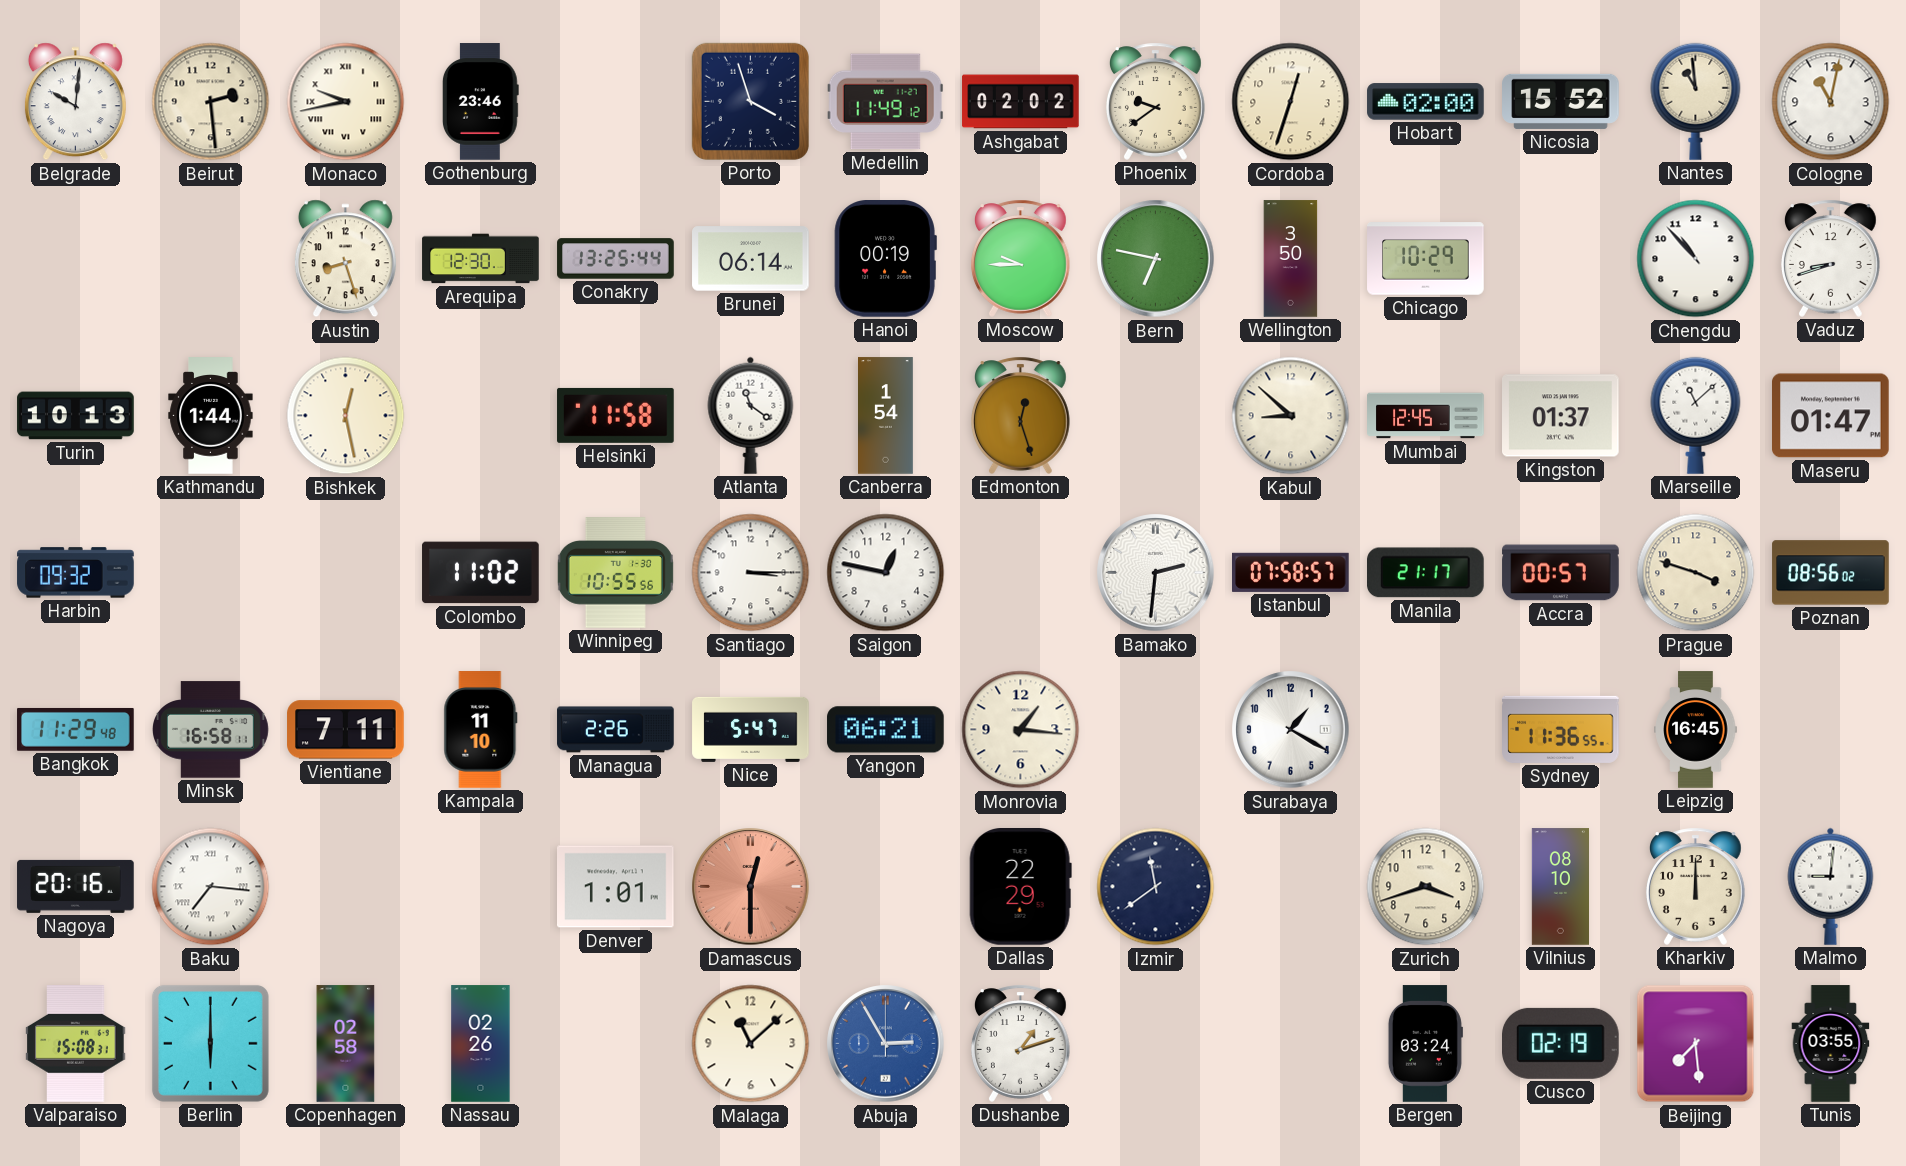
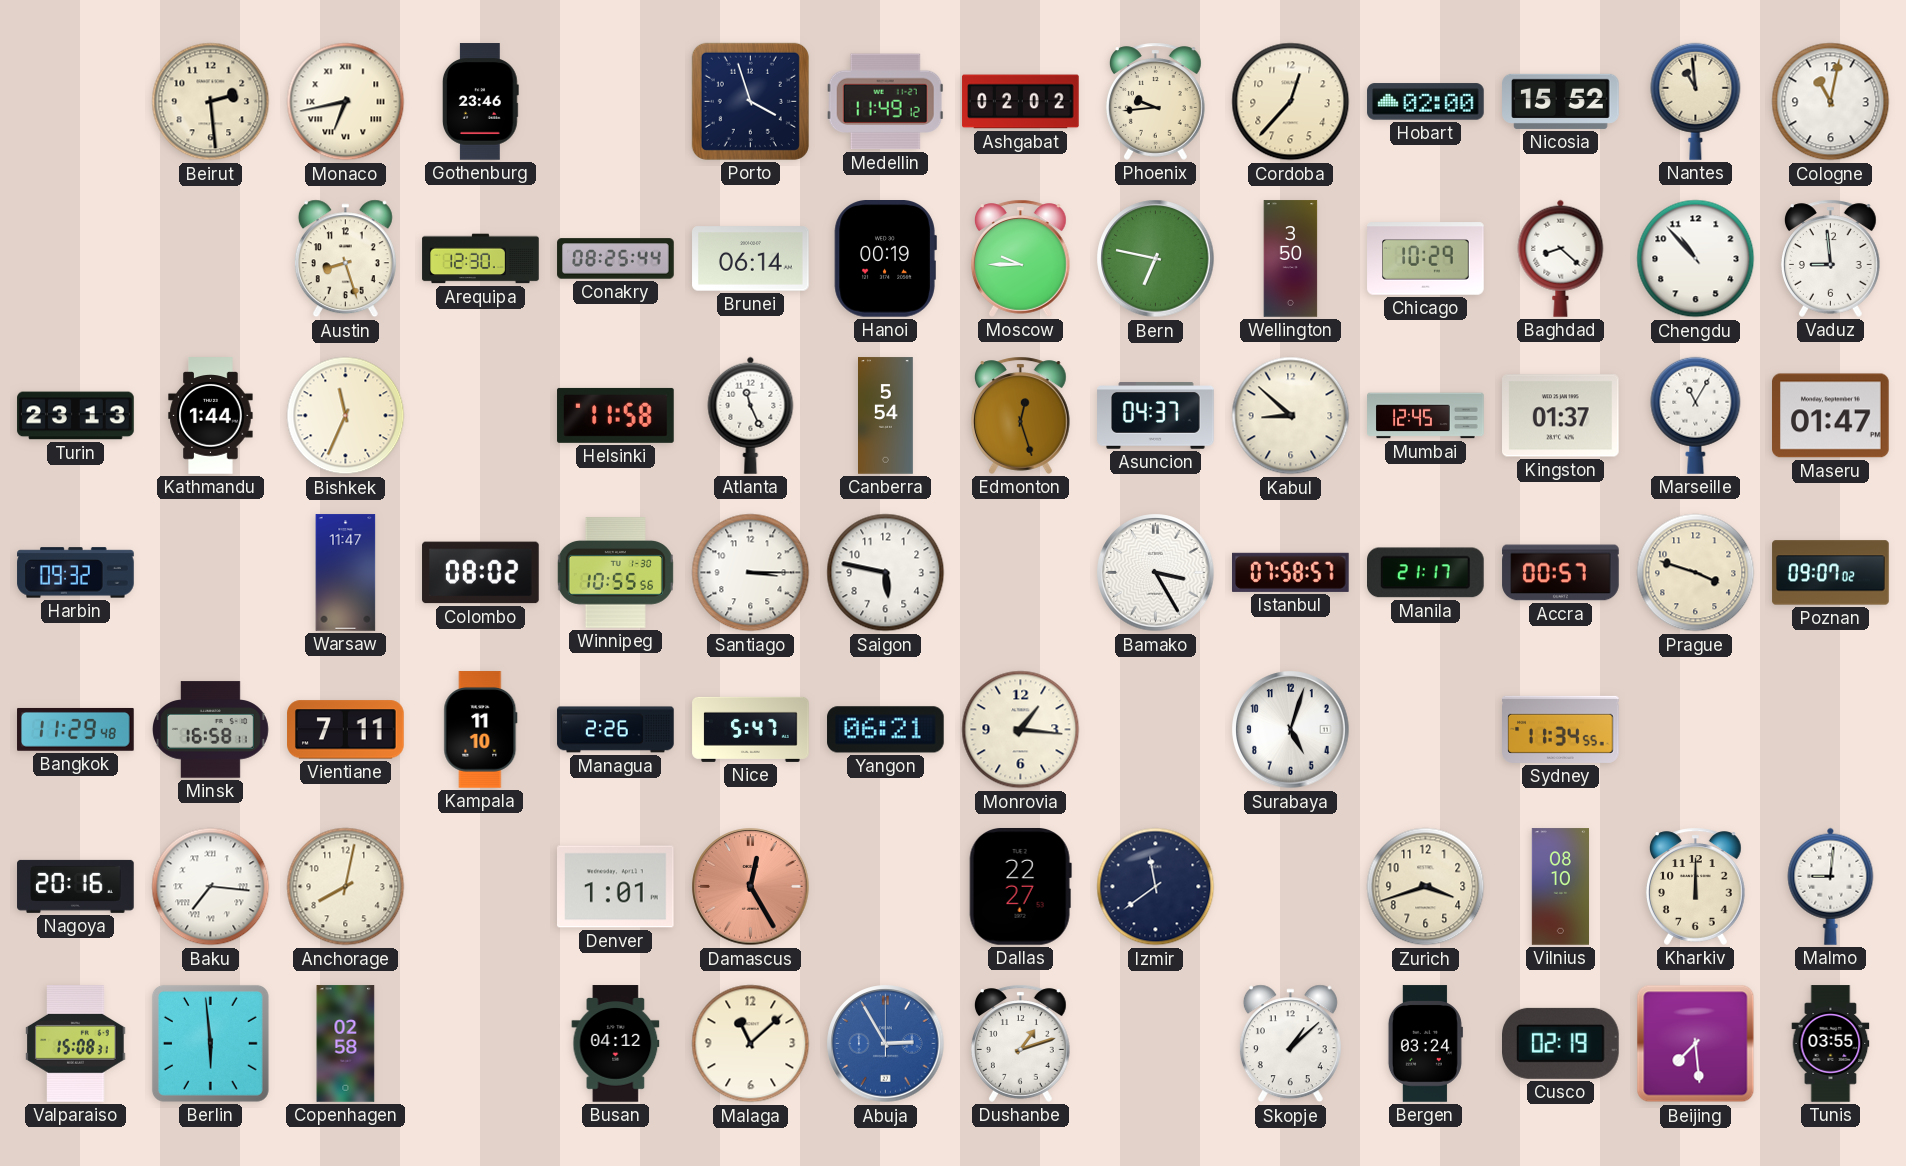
Belgrade: 10:01 -> none
Monaco: 9:43 -> 6:43
Phoenix: 9:39 -> 9:44
Cordoba: 12:33 -> 12:37
Conakry: 13:25 -> 08:25
Baghdad: none -> 8:22
Vaduz: 8:42 -> 8:59
Turin: 10:13 -> 23:13
Bishkek: 12:28 -> 11:34
Atlanta: 11:21 -> 11:26
Canberra: 1:54 -> 5:54
Asuncion: none -> 04:37
Marseille: 11:08 -> 11:05
Warsaw: none -> 11:47
Colombo: 11:02 -> 08:02
Saigon: 12:47 -> 5:47
Bamako: 2:31 -> 3:25
Poznan: 08:56 -> 09:07
Surabaya: 1:20 -> 5:03
Sydney: 11:36 -> 11:34
Leipzig: 16:45 -> none
Anchorage: none -> 8:02
Damascus: 12:30 -> 12:25
Dallas: 22:29 -> 22:27
Berlin: 6:00 -> 5:59
Nassau: 02:26 -> none
Busan: none -> 04:12
Skopje: none -> 1:08
